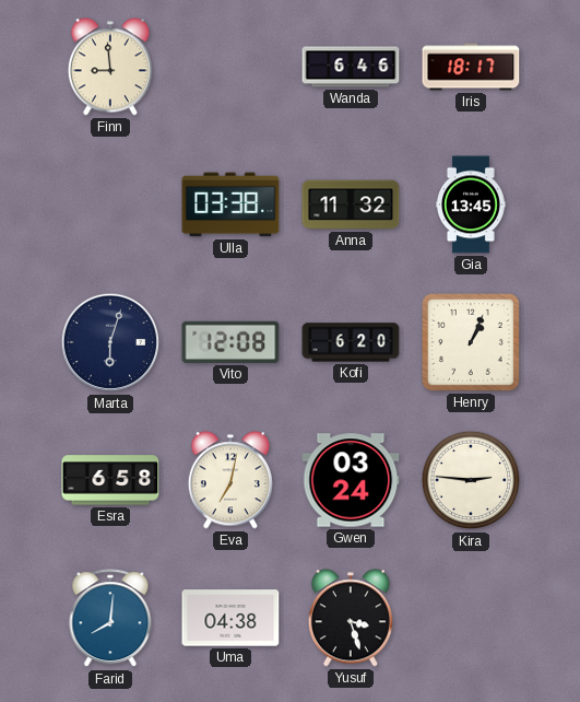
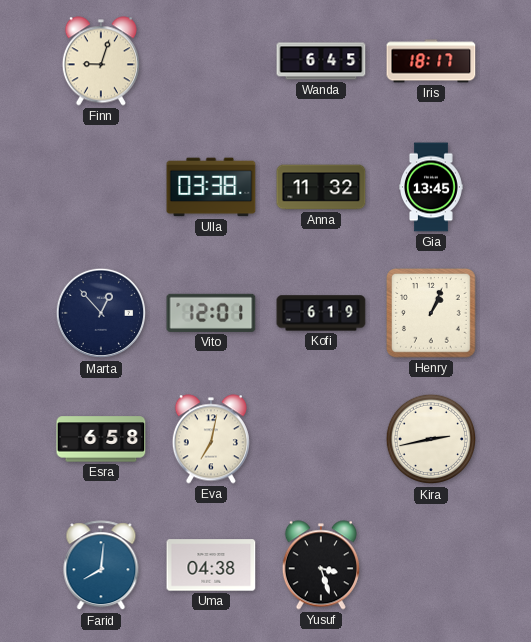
Finn: 8:59 -> 9:03
Wanda: 6:46 -> 6:45
Marta: 6:03 -> 12:53
Vito: 12:08 -> 12:01
Kofi: 6:20 -> 6:19
Gwen: 03:24 -> none
Kira: 2:46 -> 2:43
